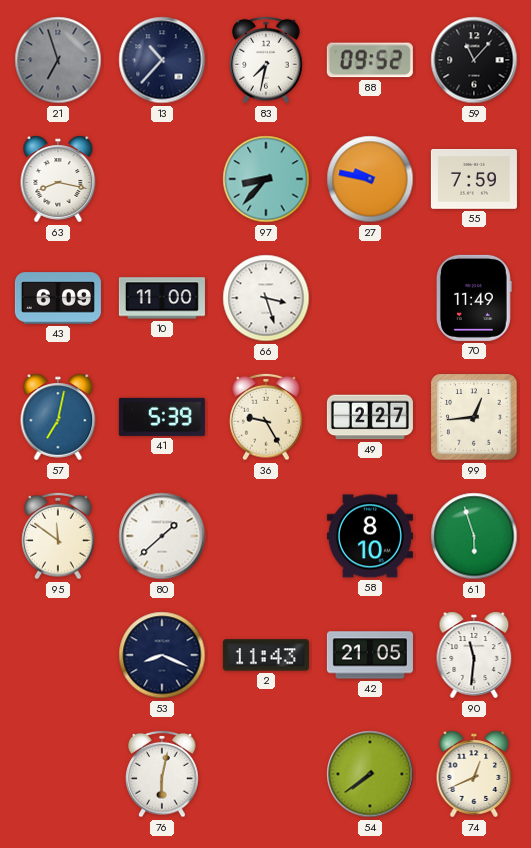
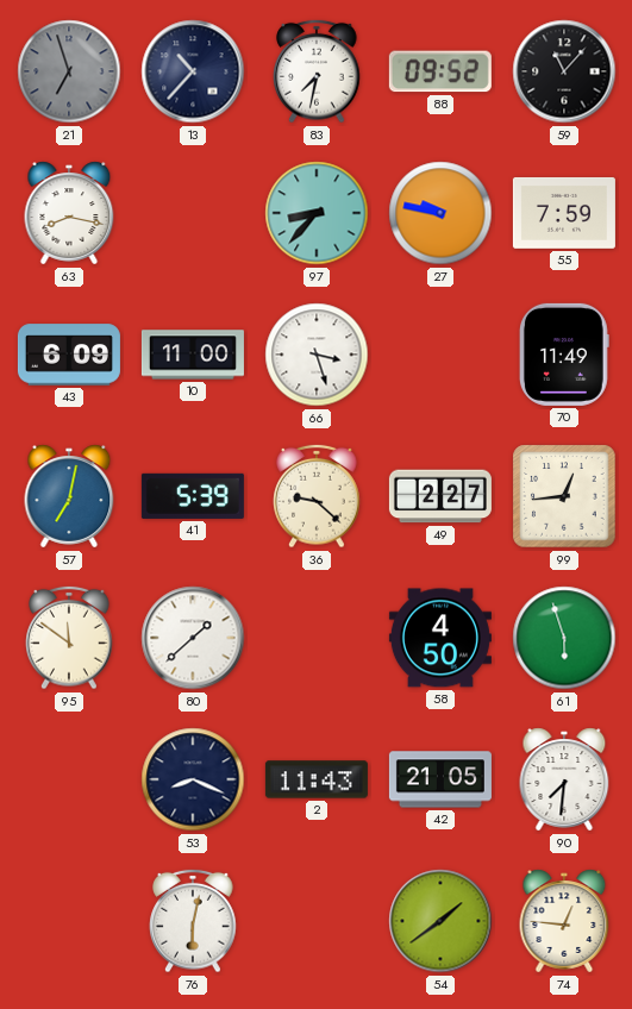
36: 9:25 -> 9:22
58: 8:10 -> 4:50
90: 11:31 -> 7:31
54: 7:39 -> 1:39
74: 12:41 -> 12:46
